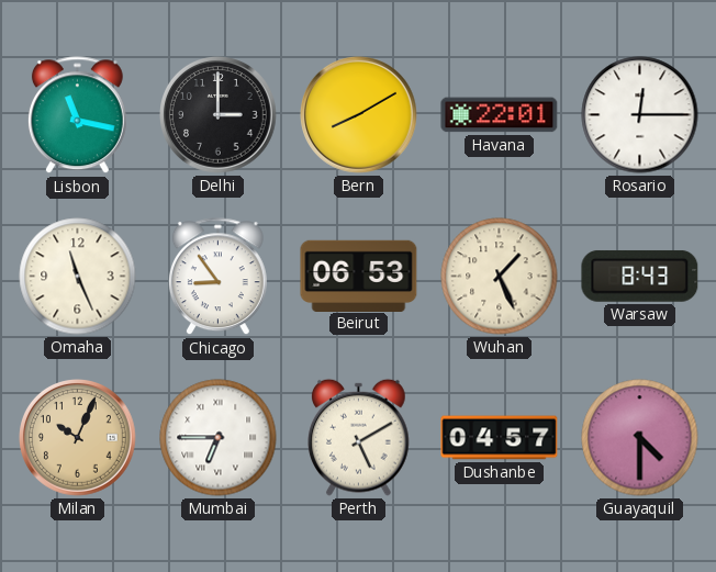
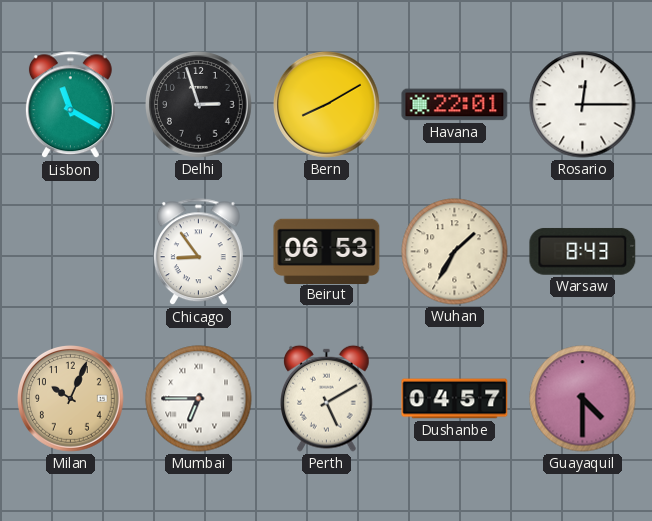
Lisbon: 11:17 -> 11:20
Delhi: 3:00 -> 2:57
Omaha: 11:26 -> none
Wuhan: 1:26 -> 1:35
